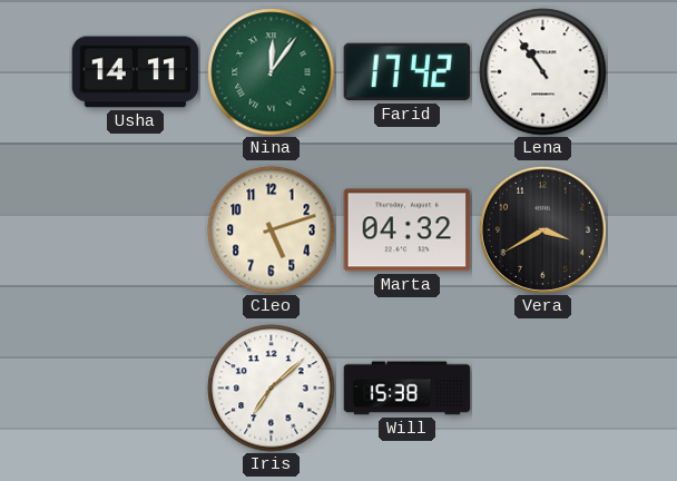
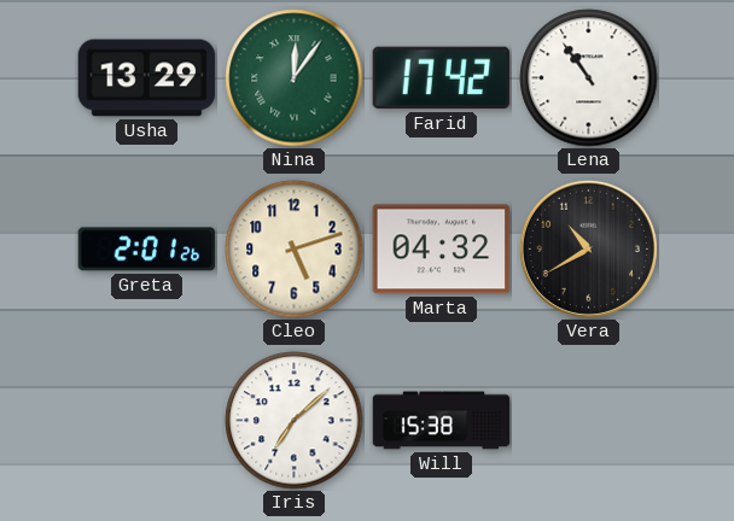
Usha: 14:11 -> 13:29
Greta: none -> 2:01
Vera: 3:40 -> 10:40
